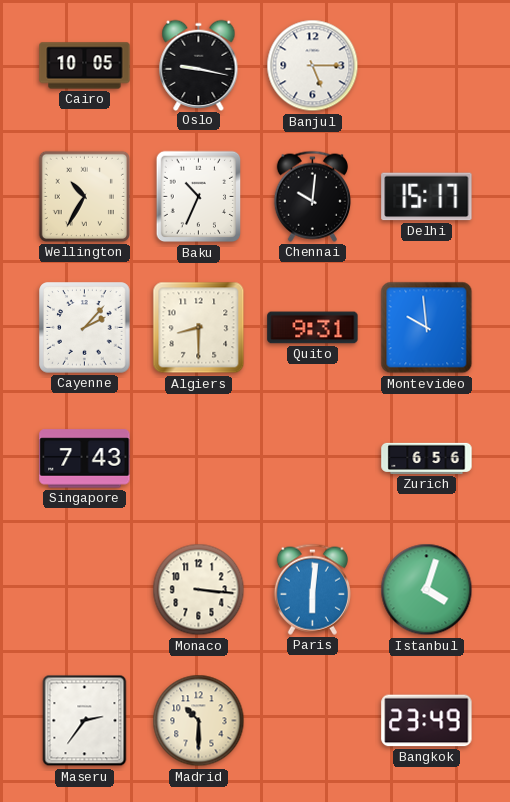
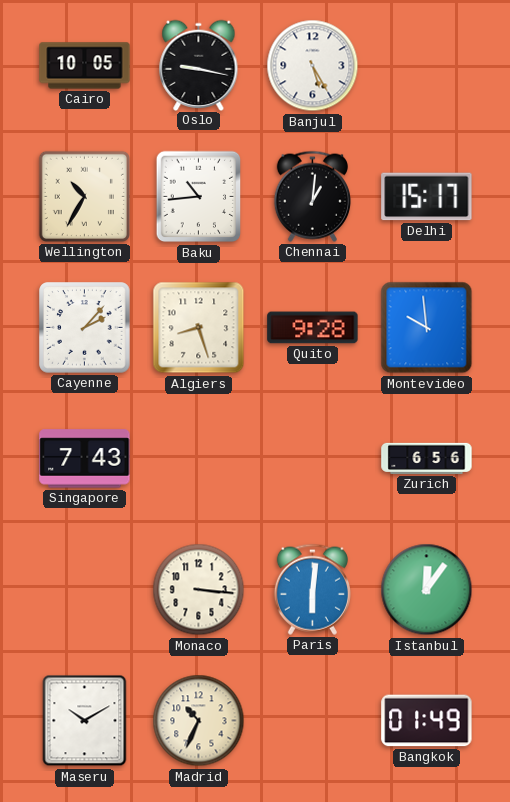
Banjul: 5:15 -> 5:25
Baku: 10:34 -> 10:44
Chennai: 10:01 -> 1:01
Algiers: 8:30 -> 8:27
Quito: 9:31 -> 9:28
Istanbul: 4:03 -> 12:06
Maseru: 2:36 -> 10:10
Madrid: 10:30 -> 10:34
Bangkok: 23:49 -> 01:49
